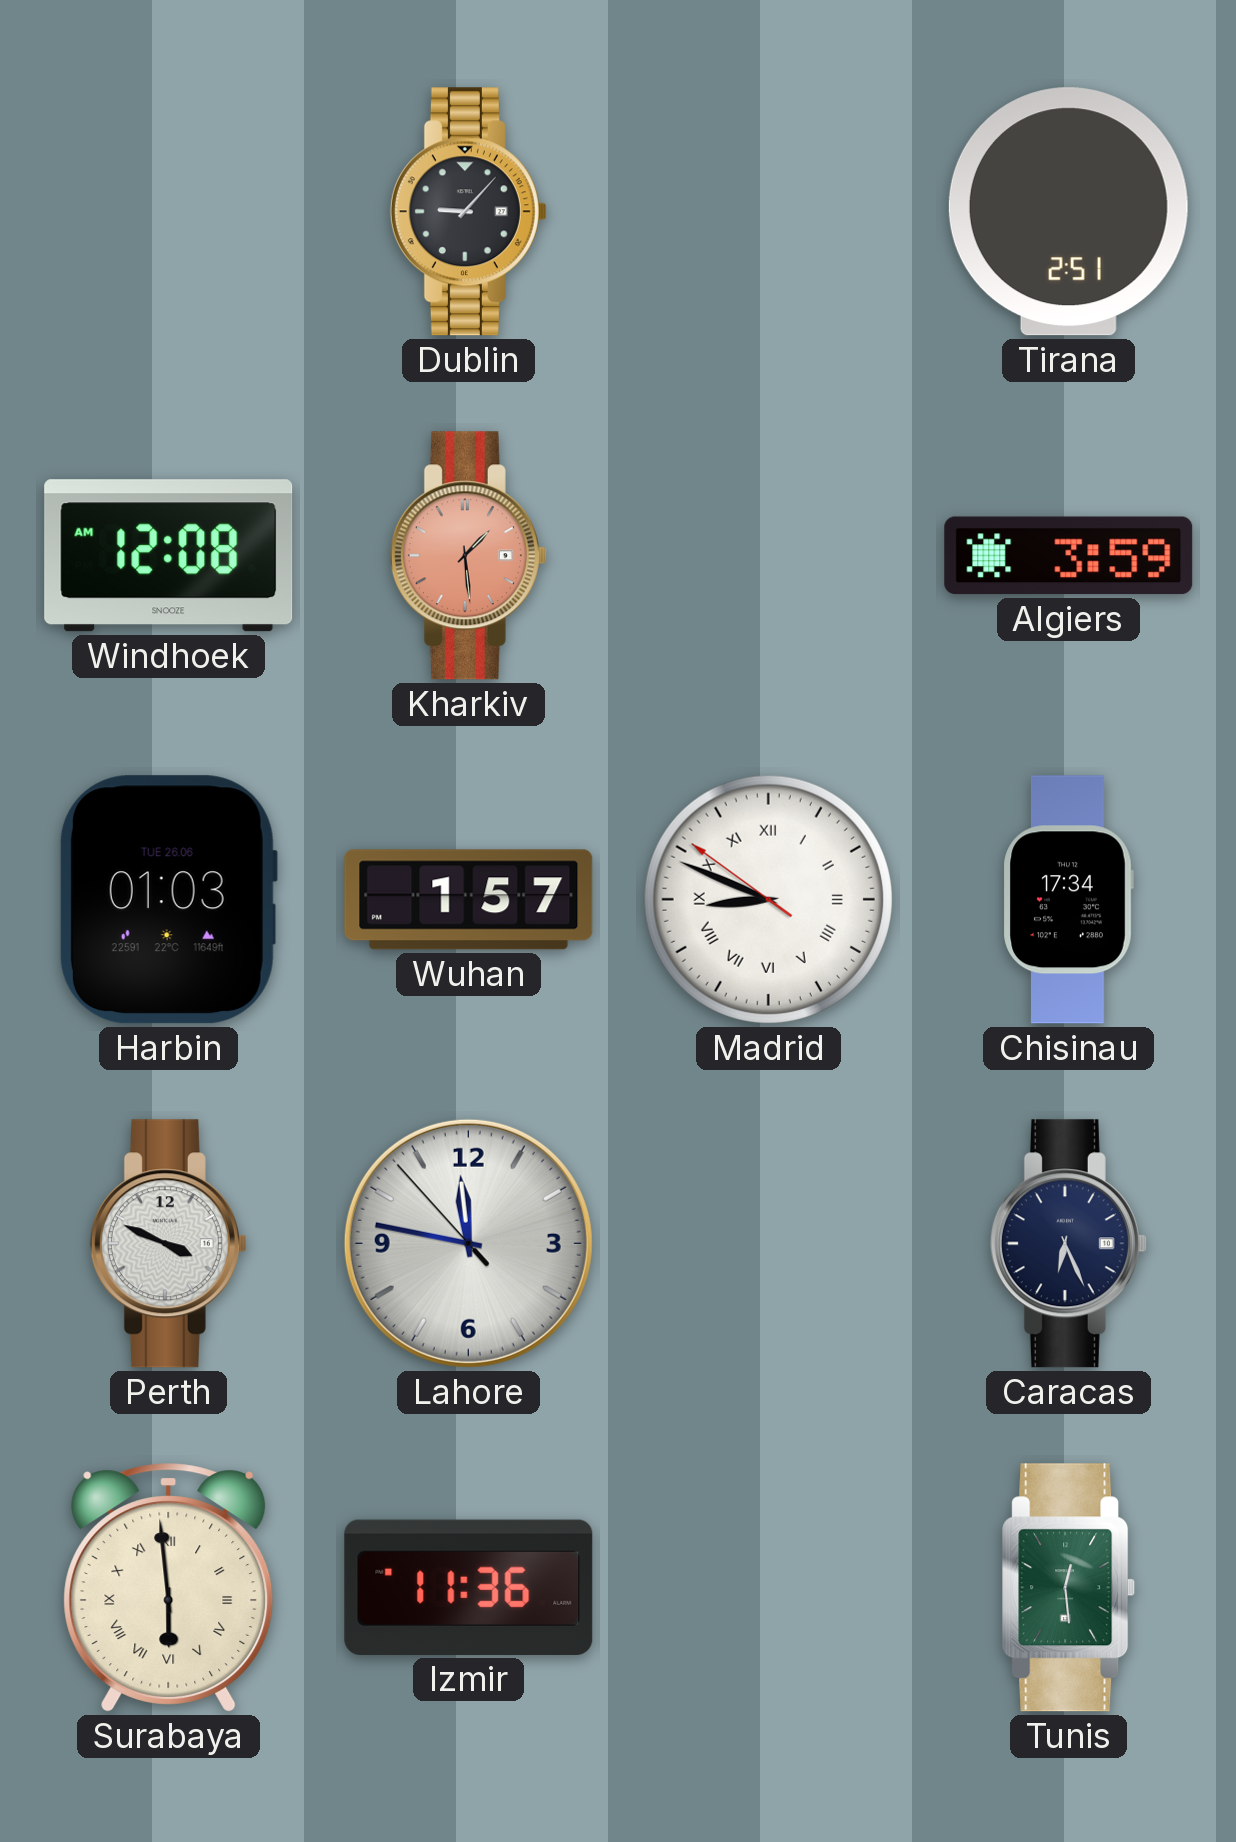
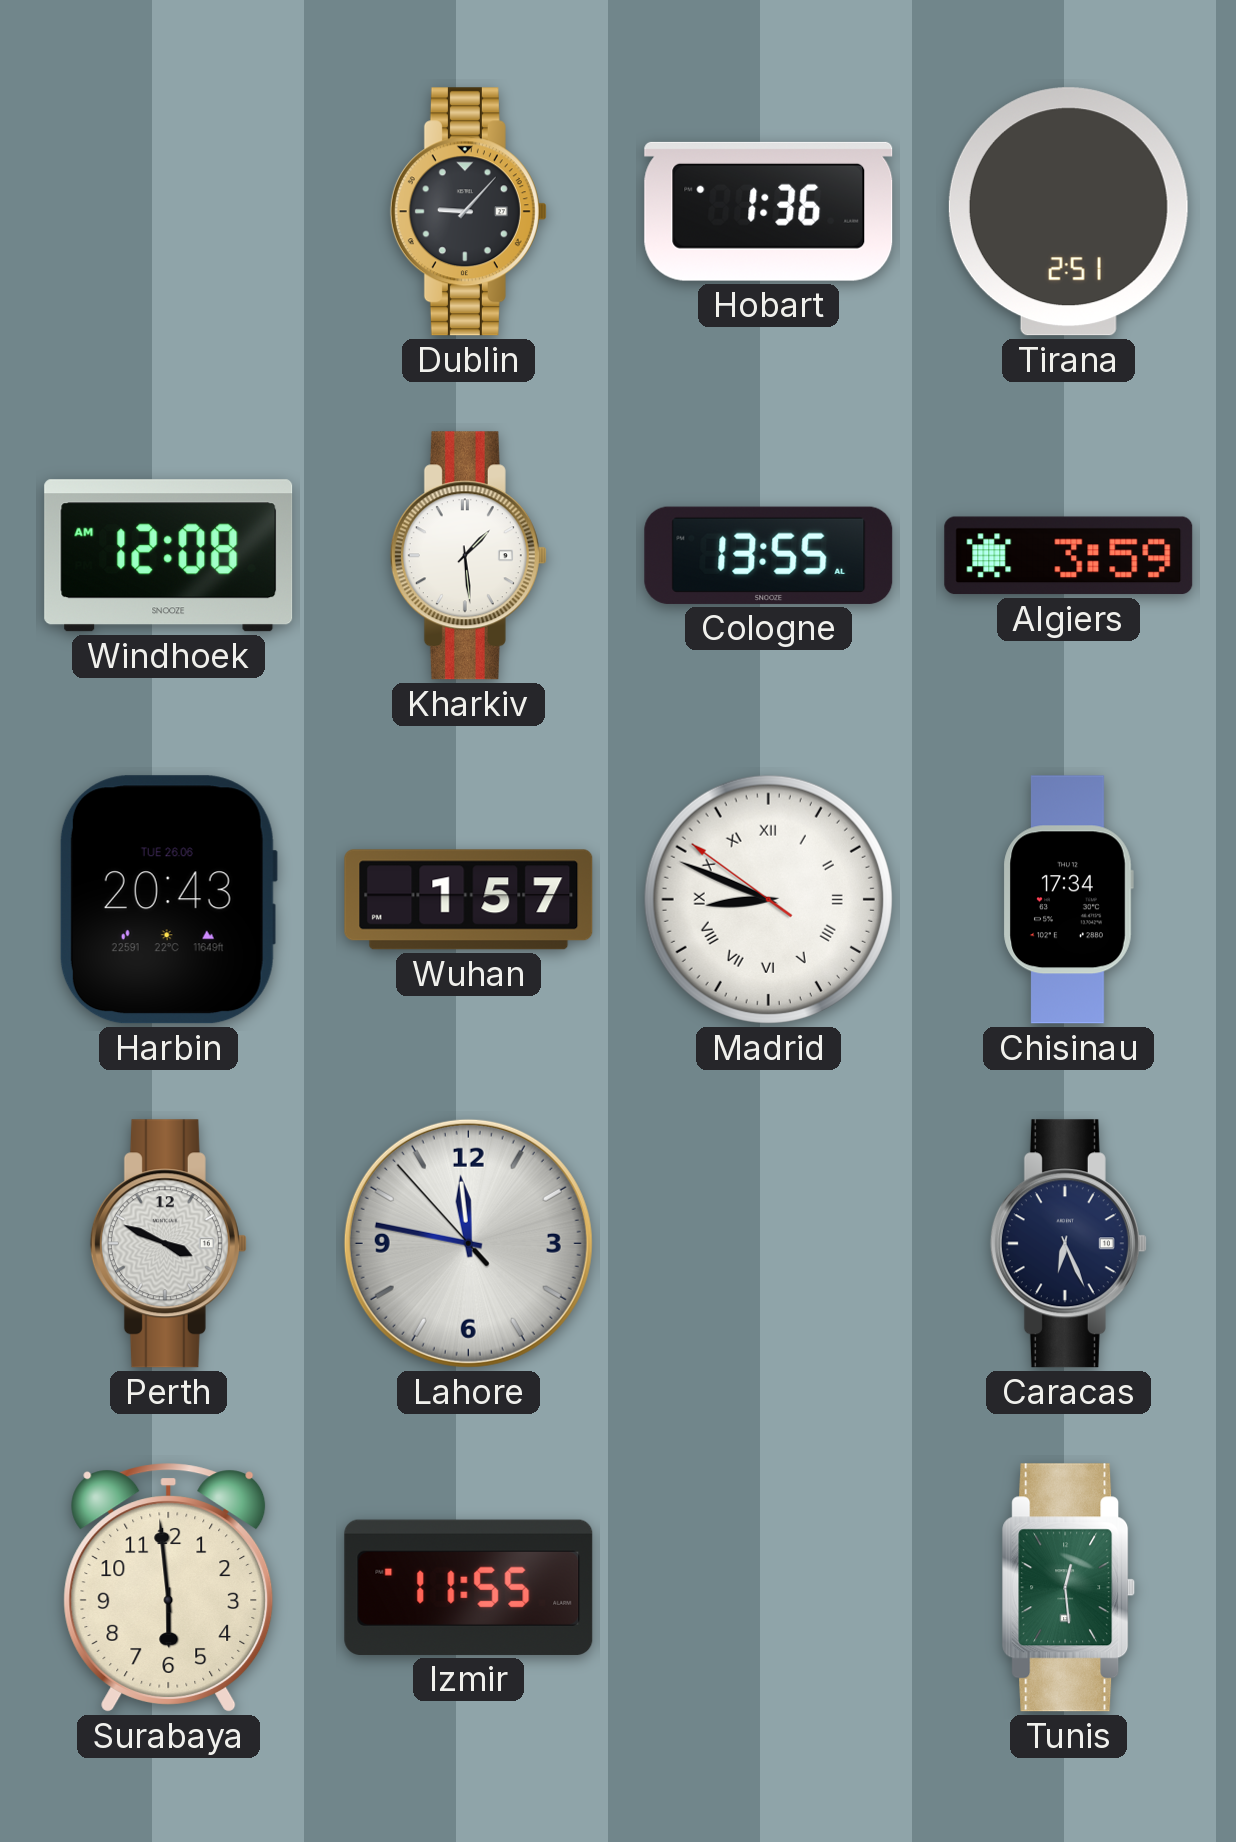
Hobart: none -> 1:36
Kharkiv dial: salmon -> white
Cologne: none -> 13:55
Harbin: 01:03 -> 20:43
Surabaya numerals: Roman -> Arabic
Izmir: 11:36 -> 11:55
